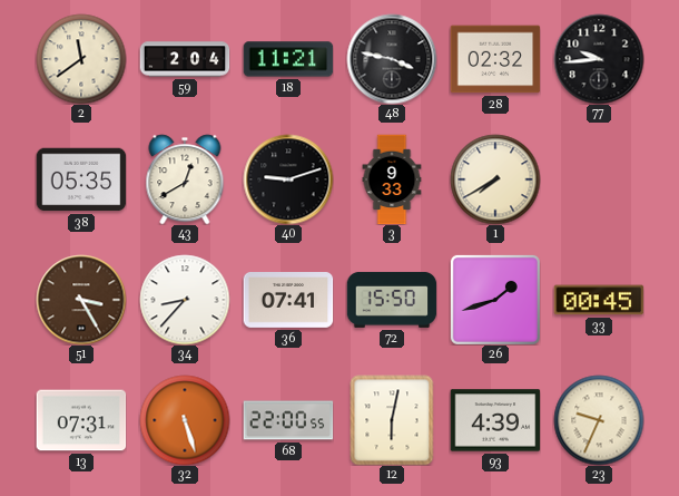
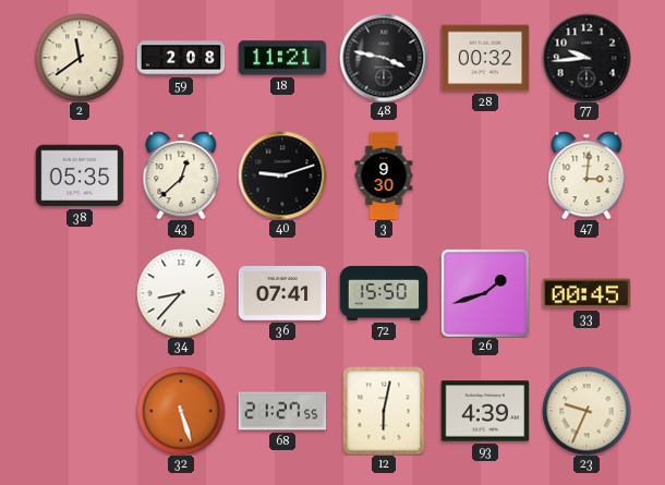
59: 2:04 -> 2:08
28: 02:32 -> 00:32
43: 12:40 -> 12:38
3: 9:33 -> 9:30
1: 7:40 -> none
47: none -> 3:01
51: 3:25 -> none
13: 07:31 -> none
68: 22:00 -> 21:27
